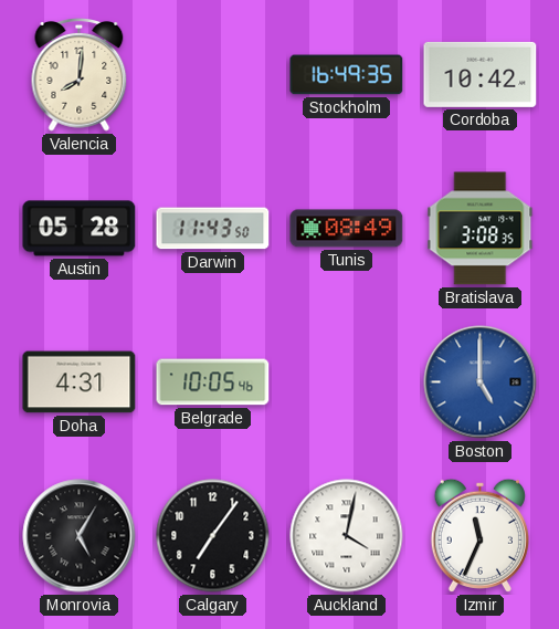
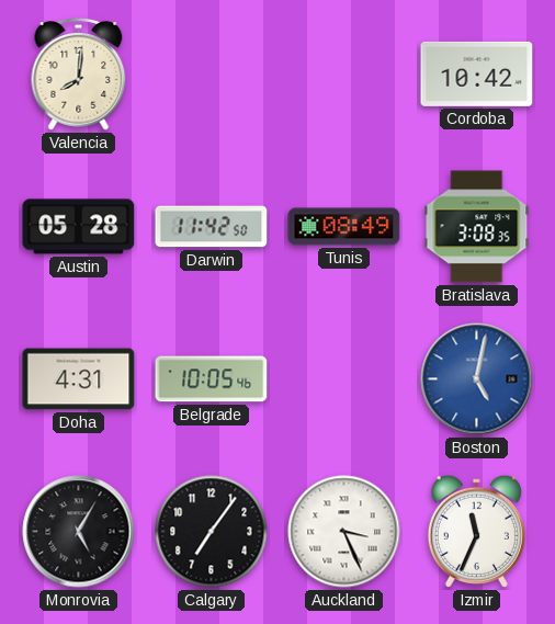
Stockholm: 16:49 -> none
Darwin: 11:43 -> 11:42
Boston: 5:00 -> 5:02
Auckland: 4:02 -> 3:26
